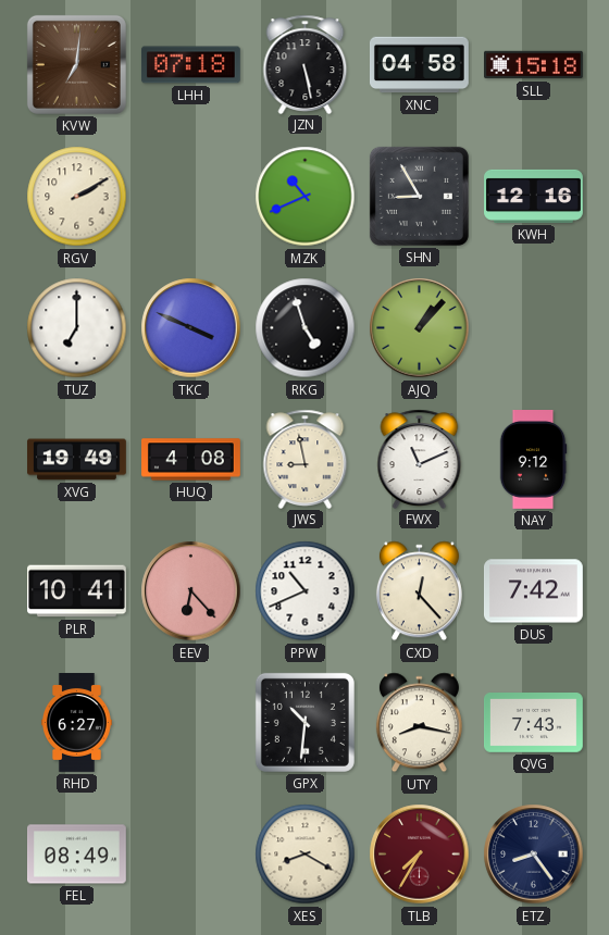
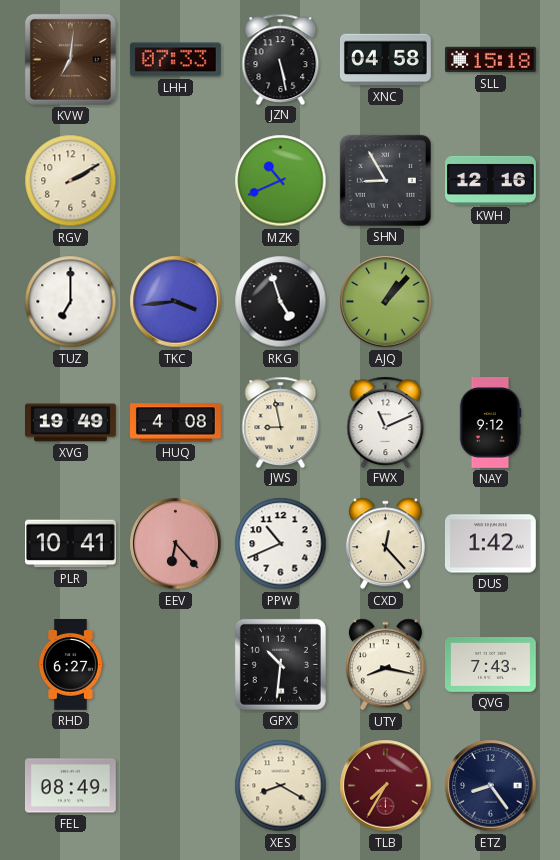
LHH: 07:18 -> 07:33
TKC: 3:49 -> 3:44
DUS: 7:42 -> 1:42
